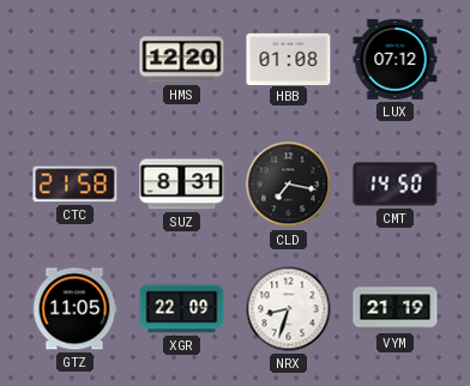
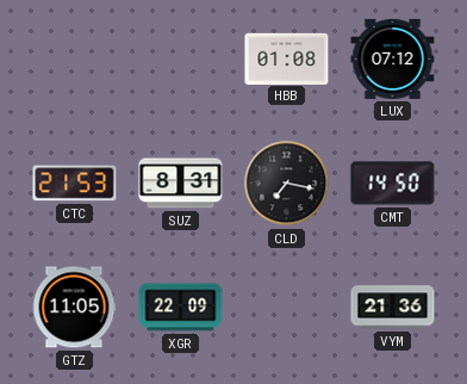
HMS: 12:20 -> none
CTC: 21:58 -> 21:53
NRX: 8:33 -> none
VYM: 21:19 -> 21:36
